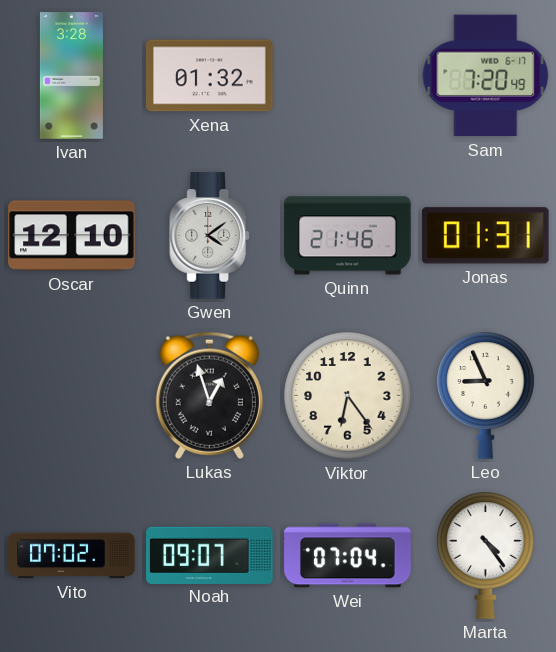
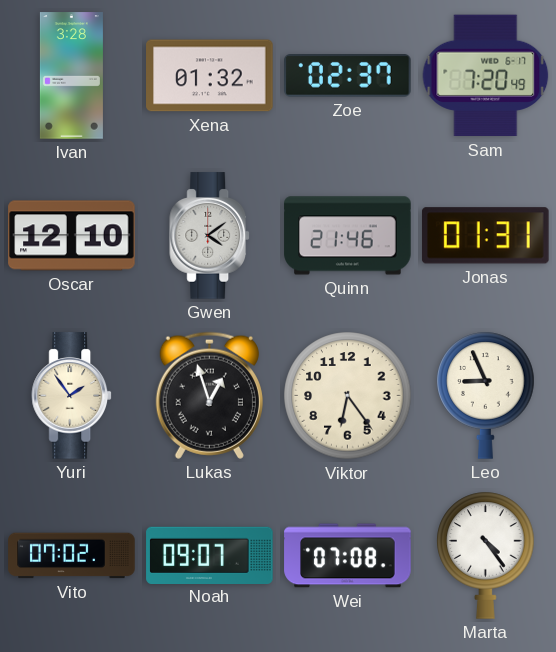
Zoe: none -> 02:37
Yuri: none -> 1:54
Wei: 07:04 -> 07:08
